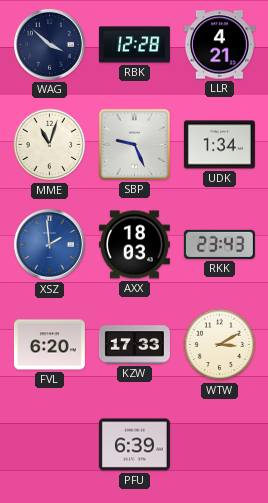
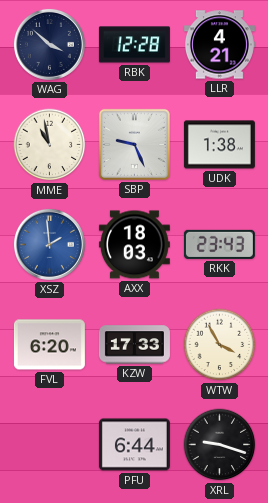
MME: 11:03 -> 10:58
UDK: 1:34 -> 1:38
WTW: 3:10 -> 3:55
PFU: 6:39 -> 6:44
XRL: none -> 9:18
